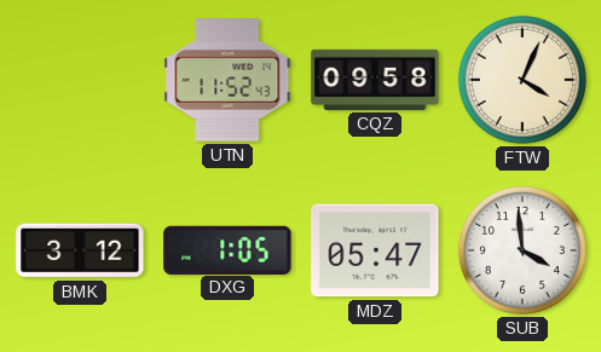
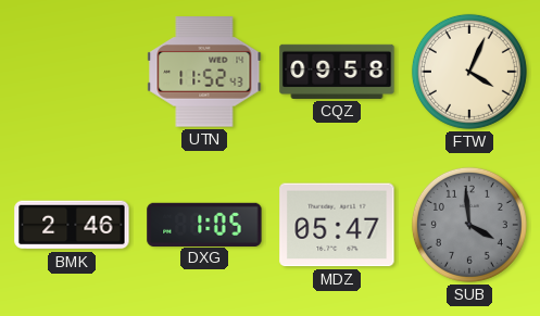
BMK: 3:12 -> 2:46
SUB dial: white -> grey
